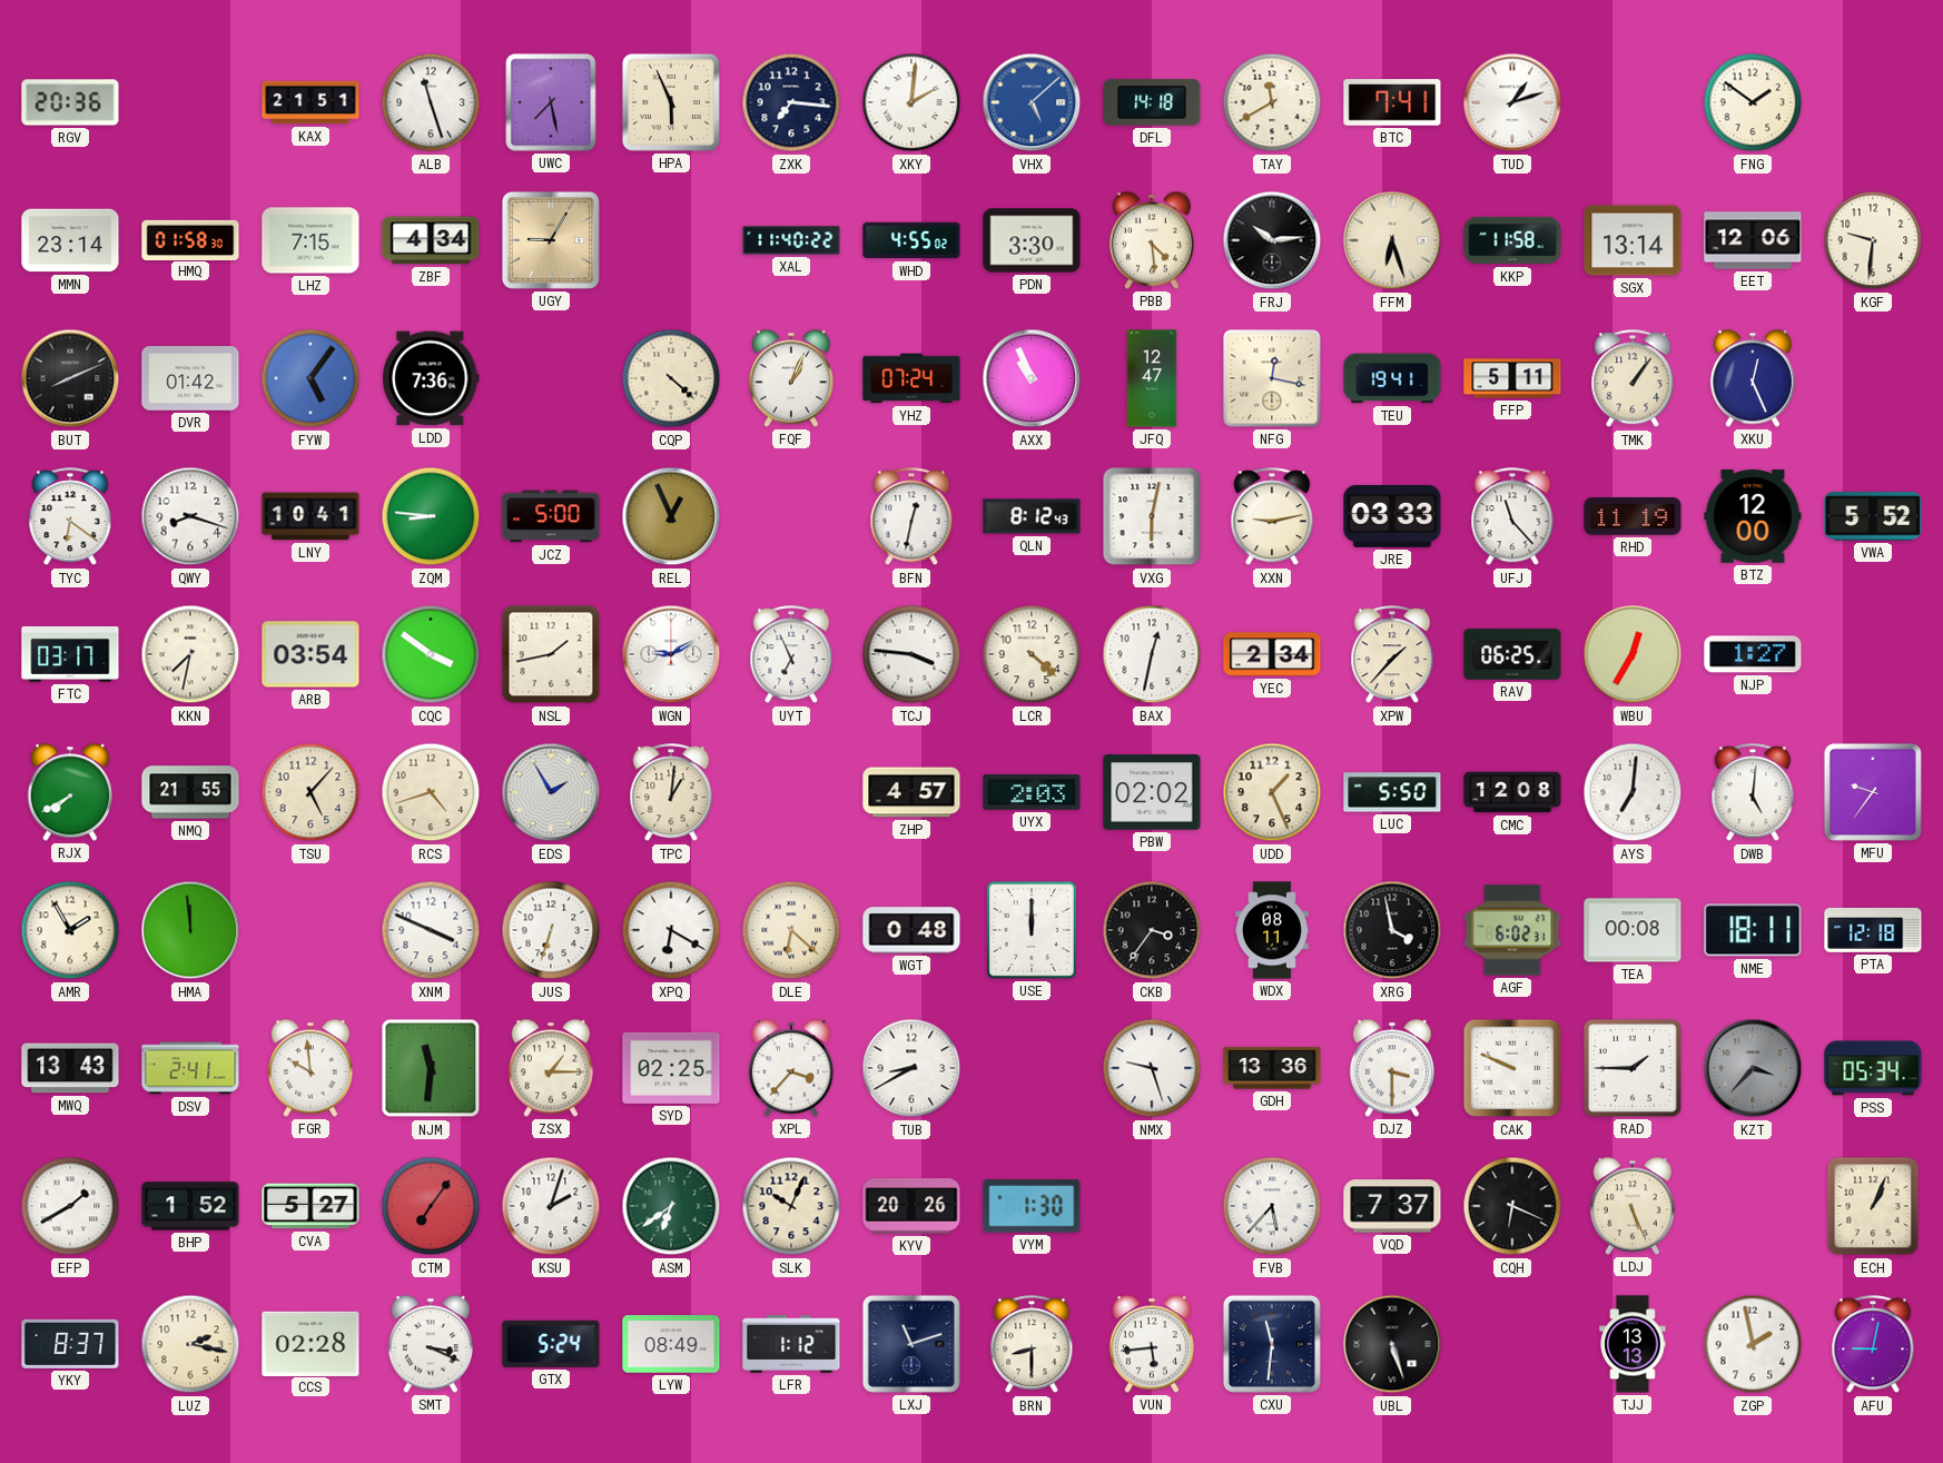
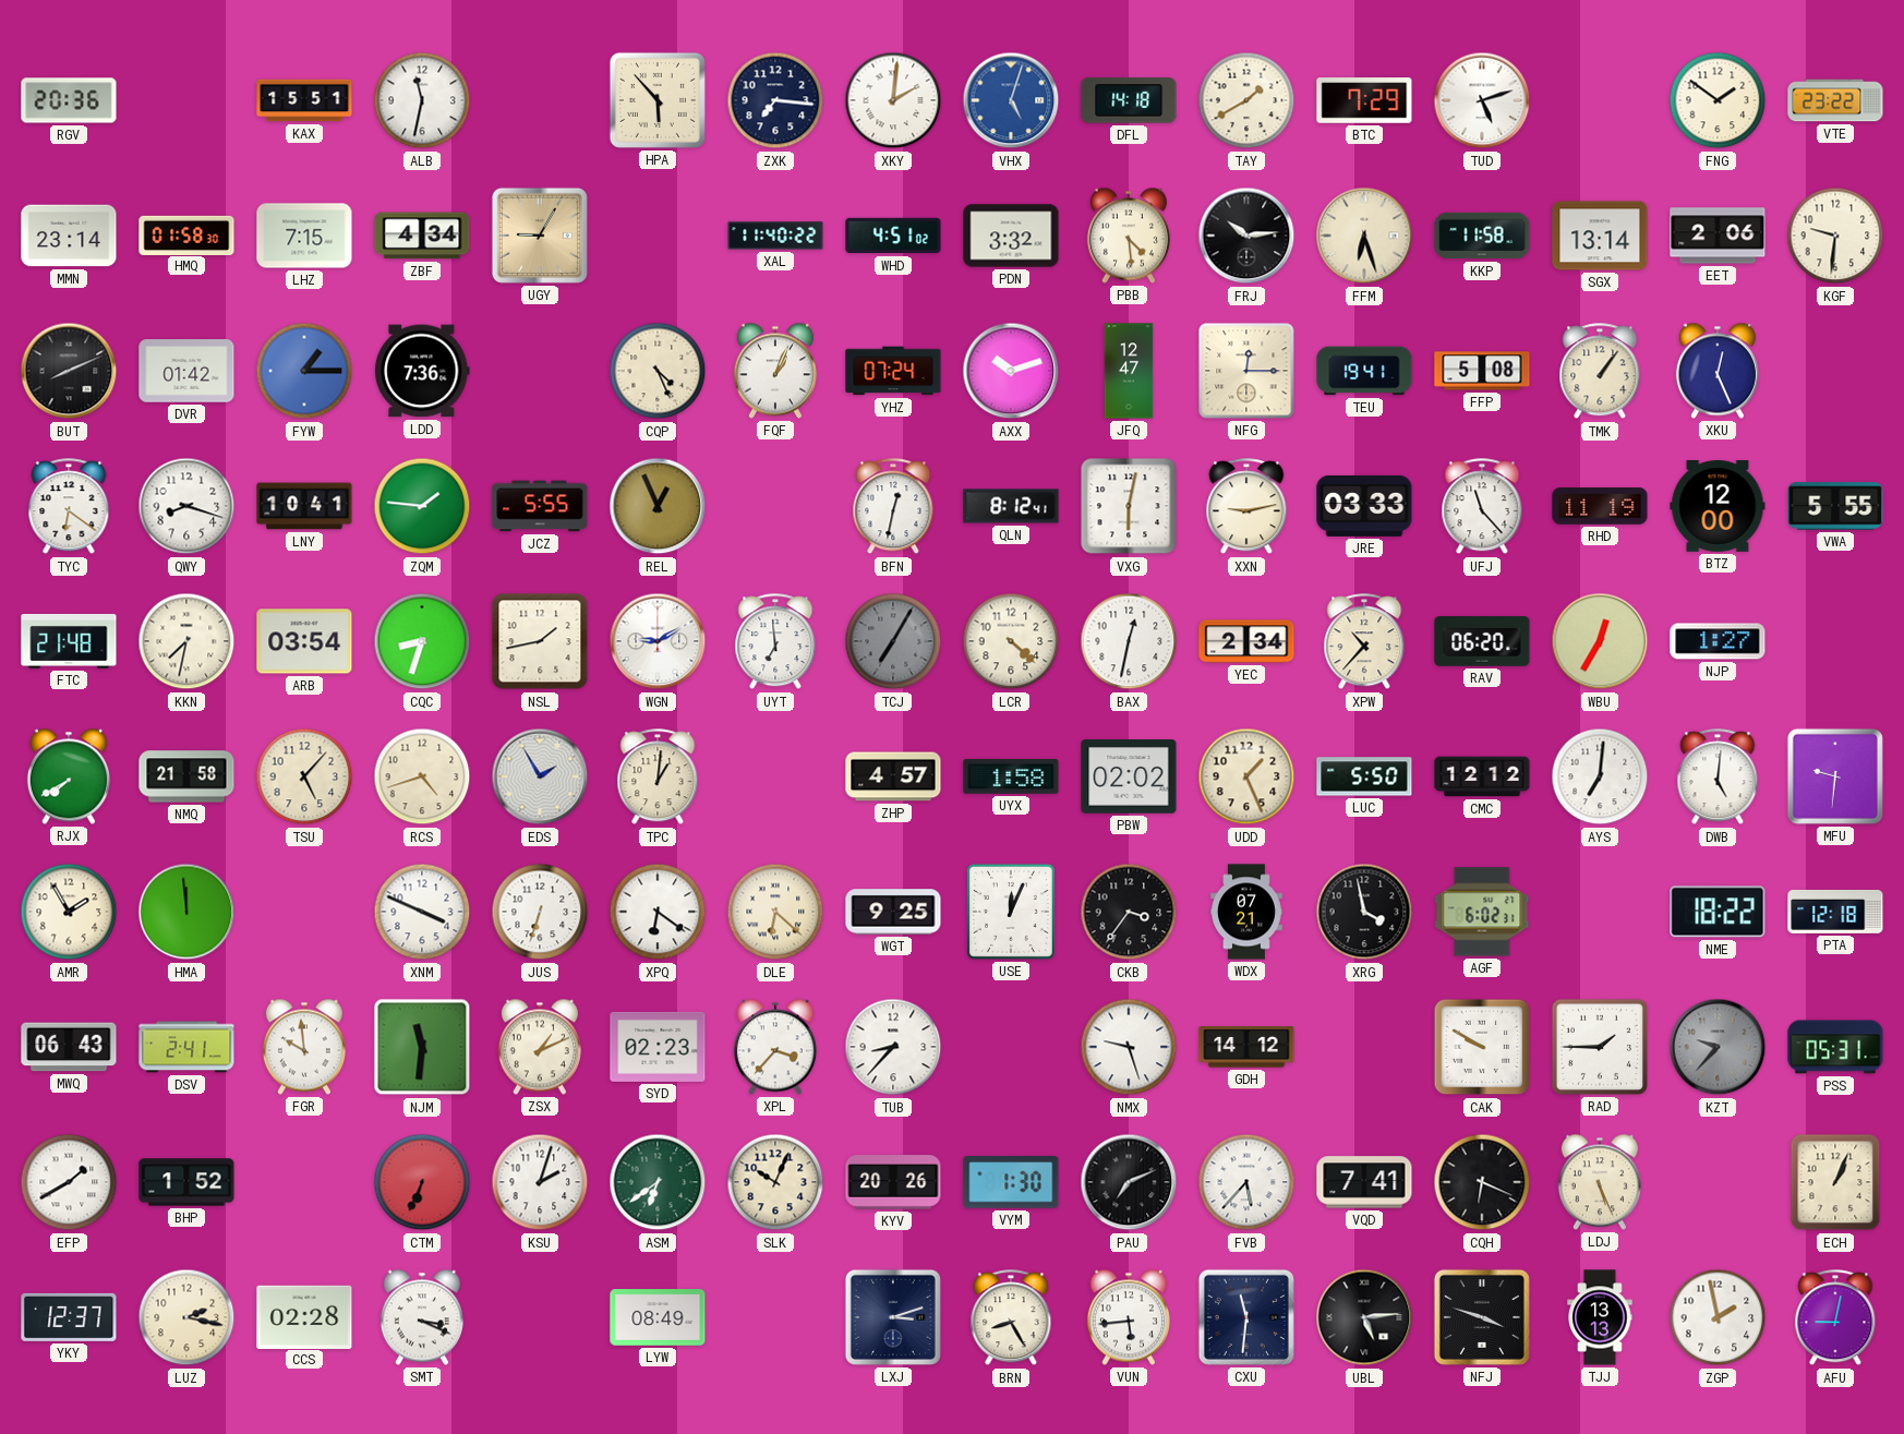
KAX: 21:51 -> 15:51
ALB: 11:27 -> 11:32
UWC: 7:28 -> none
HPA: 5:56 -> 5:53
VHX: 5:08 -> 5:03
TAY: 11:40 -> 1:40
BTC: 7:41 -> 7:29
TUD: 1:12 -> 5:12
VTE: none -> 23:22
WHD: 4:55 -> 4:51
PDN: 3:30 -> 3:32
EET: 12:06 -> 2:06
FYW: 5:06 -> 1:15
CQP: 4:22 -> 4:26
AXX: 10:56 -> 10:12
NFG: 12:17 -> 12:15
FFP: 5:11 -> 5:08
ZQM: 8:46 -> 1:46
JCZ: 5:00 -> 5:55
QLN: 8:12:43 -> 8:12:41
VWA: 5:52 -> 5:55
FTC: 03:17 -> 21:48
CQC: 3:51 -> 8:33
UYT: 6:56 -> 6:59
TCJ: 3:46 -> 7:05
TCJ dial: white -> grey
XPW: 1:37 -> 10:37
RAV: 06:25 -> 06:20
NMQ: 21:55 -> 21:58
UYX: 2:03 -> 1:58
CMC: 12:08 -> 12:12
MFU: 9:36 -> 9:31
XPQ: 6:20 -> 6:21
WGT: 0:48 -> 9:25
USE: 12:00 -> 12:04
WDX: 08:11 -> 07:21
TEA: 00:08 -> none
NME: 18:11 -> 18:22
MWQ: 13:43 -> 06:43
ZSX: 1:15 -> 1:11
SYD: 02:25 -> 02:23
TUB: 8:40 -> 8:37
GDH: 13:36 -> 14:12
DJZ: 3:30 -> none
CAK: 9:49 -> 9:50
KZT: 3:37 -> 9:37
PSS: 05:34 -> 05:31
CVA: 5:27 -> none
CTM: 7:06 -> 6:34
PAU: none -> 7:11
VQD: 7:37 -> 7:41
YKY: 8:37 -> 12:37
GTX: 5:24 -> none
LFR: 1:12 -> none
LXJ: 11:12 -> 3:12
BRN: 8:30 -> 8:25
UBL: 5:27 -> 5:14
NFJ: none -> 3:48
